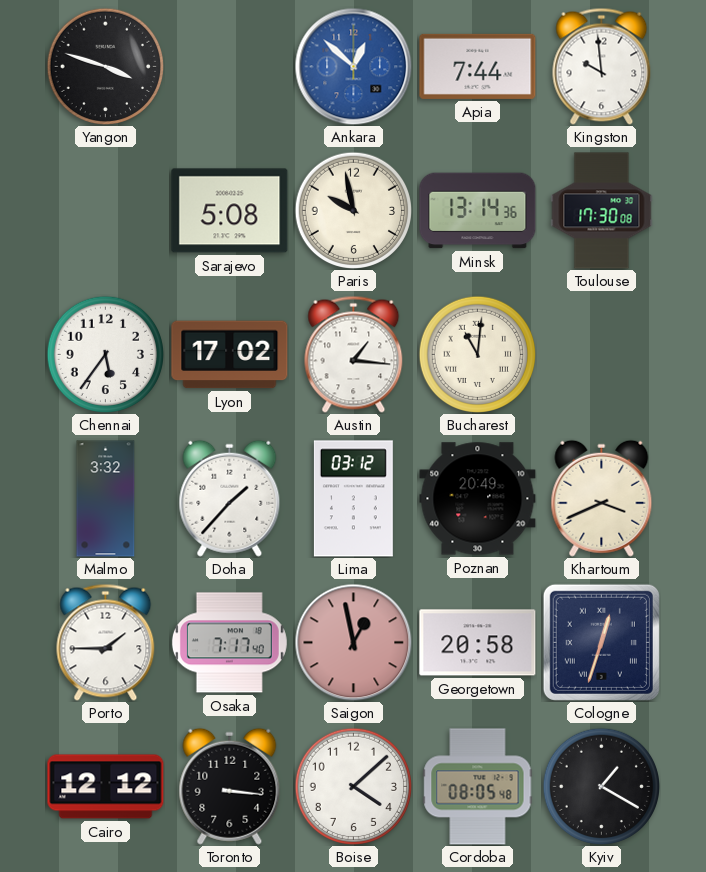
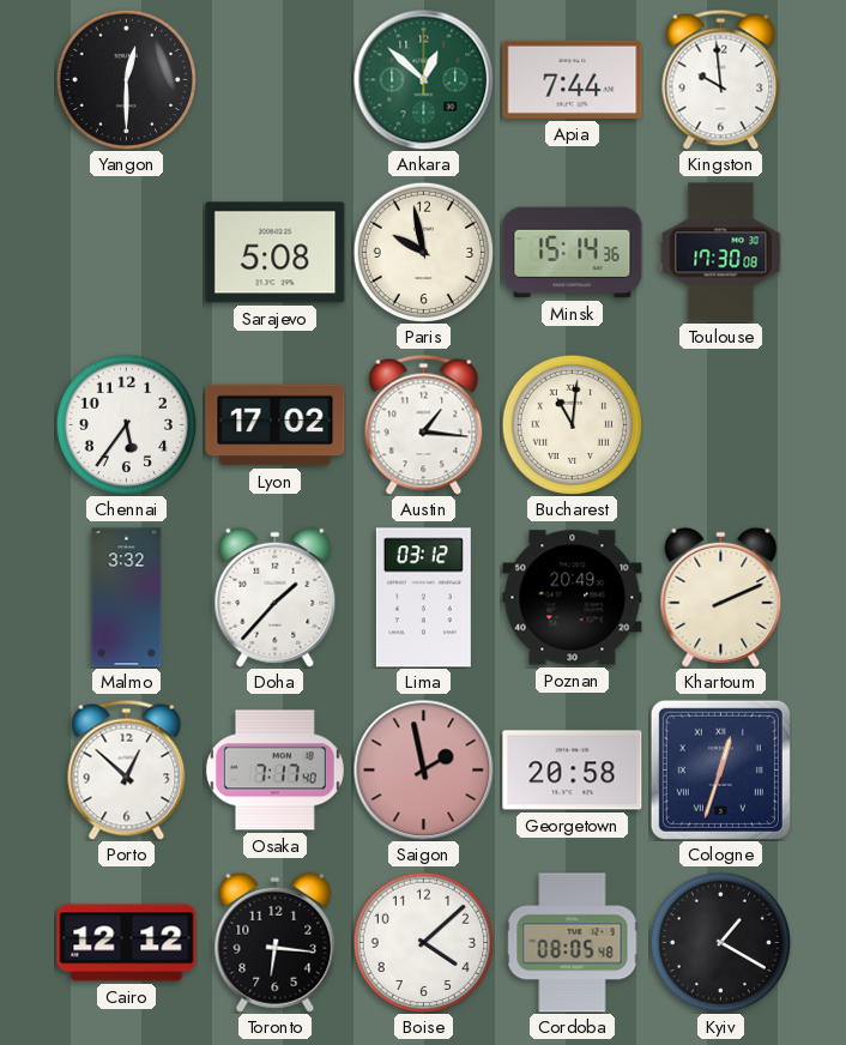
Yangon: 3:48 -> 12:30
Ankara dial: blue -> green
Minsk: 13:14 -> 15:14
Khartoum: 3:41 -> 2:11
Porto: 1:45 -> 12:52
Saigon: 12:58 -> 1:58
Toronto: 3:16 -> 6:16
